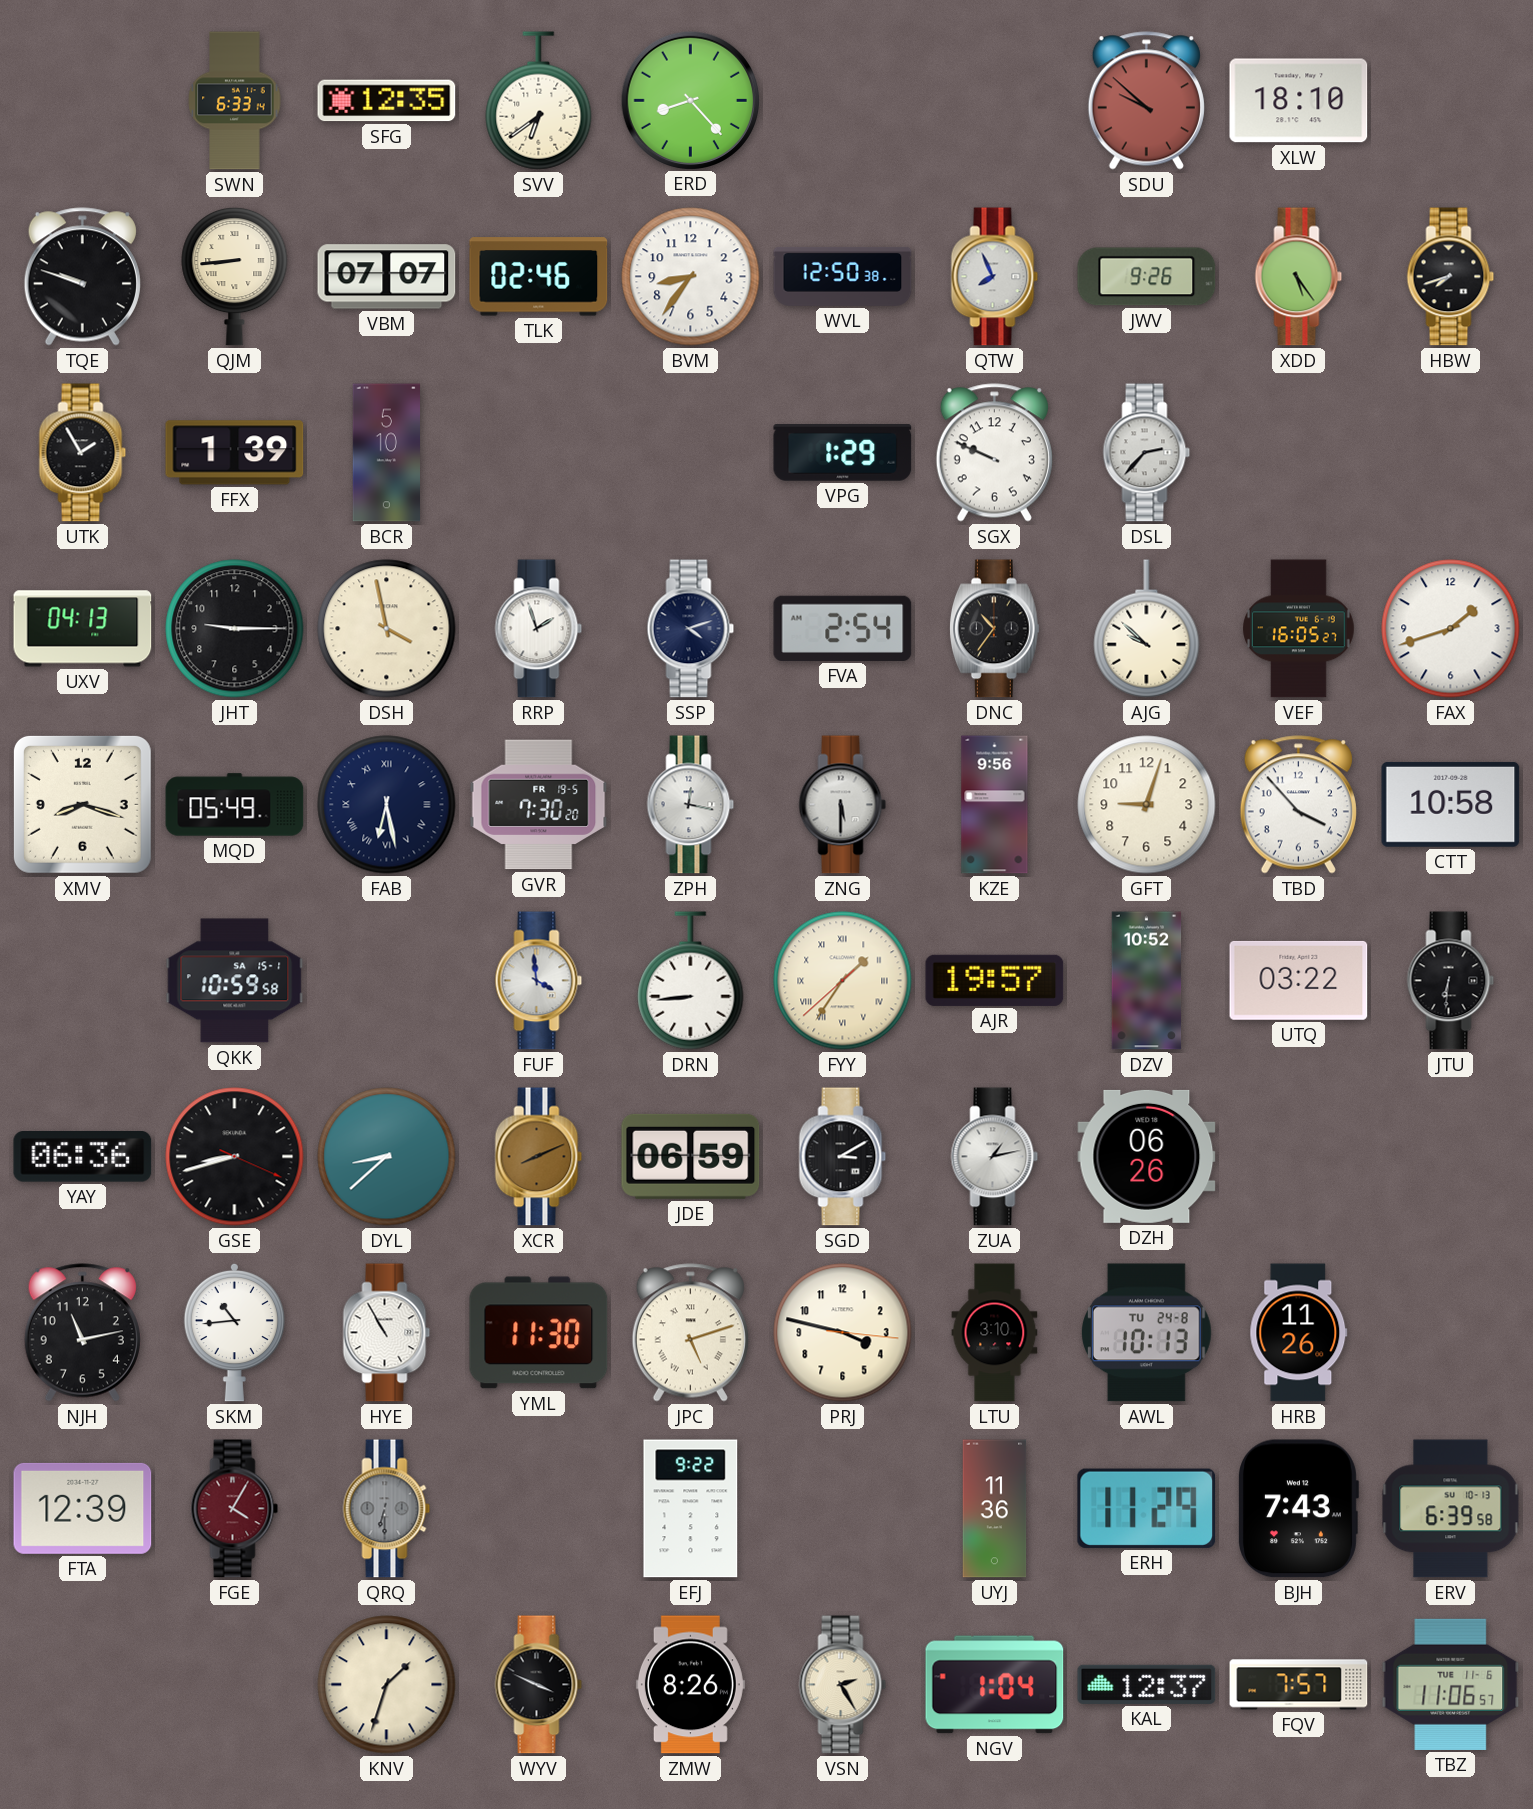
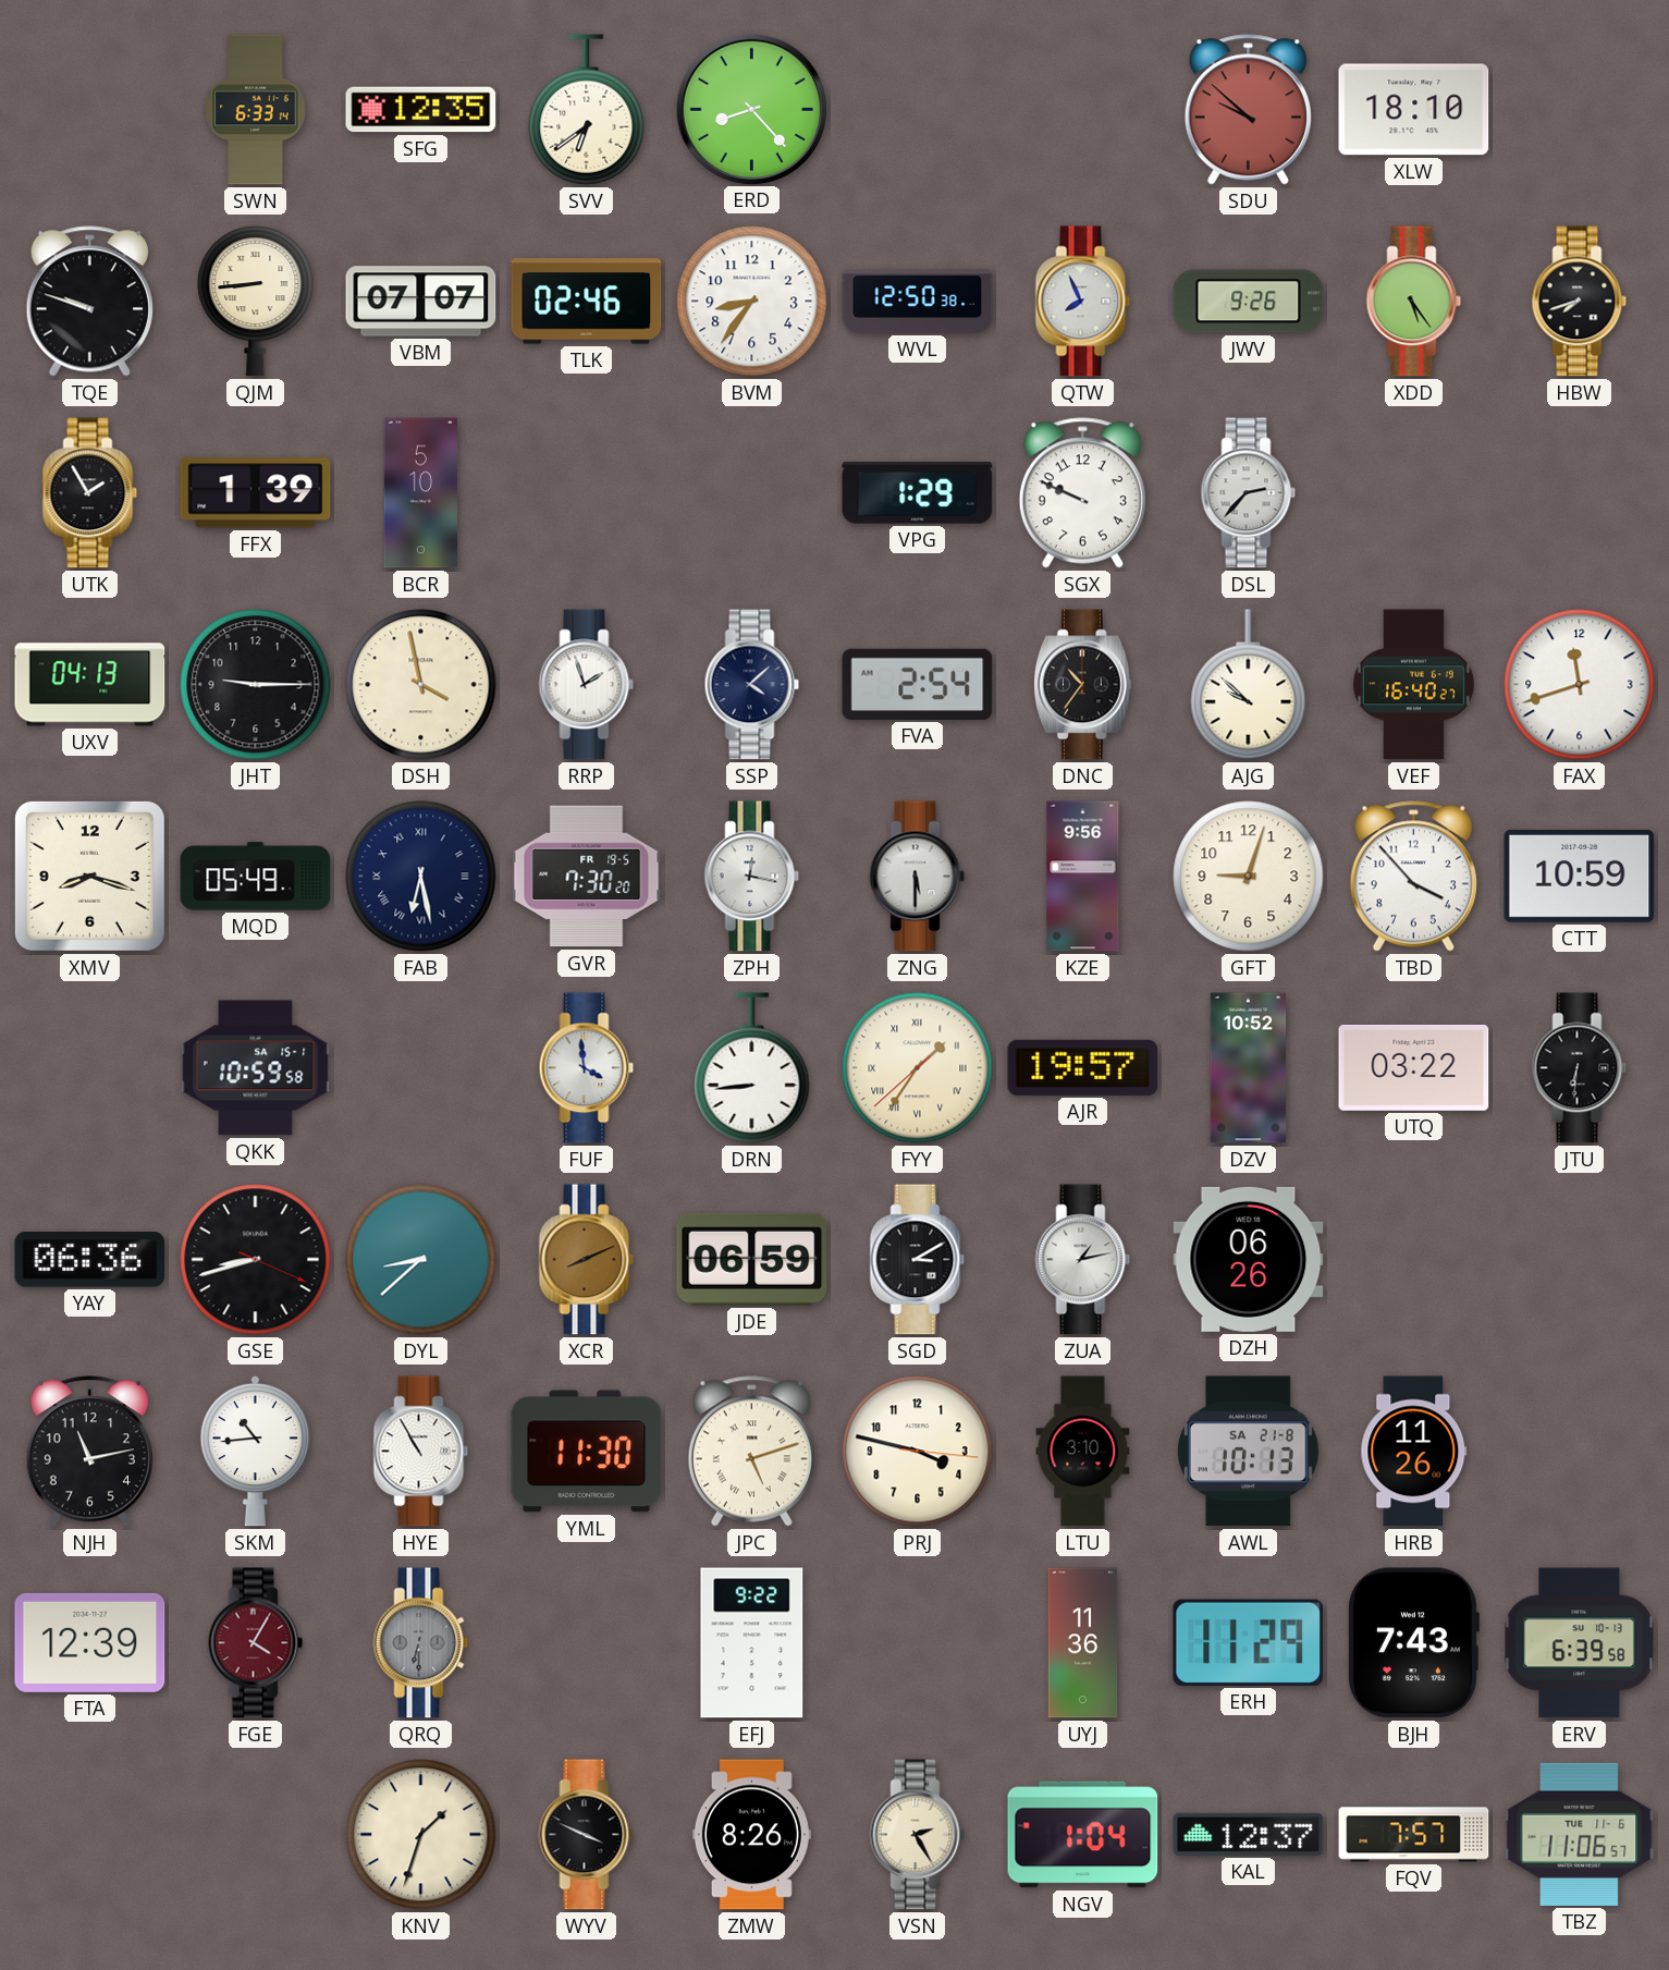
SSP: 4:12 -> 4:08
VEF: 16:05 -> 16:40
FAX: 1:42 -> 11:42
CTT: 10:58 -> 10:59
AWL date: TU 24-8 -> SA 21-8
